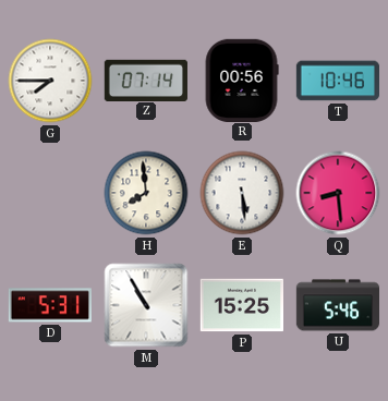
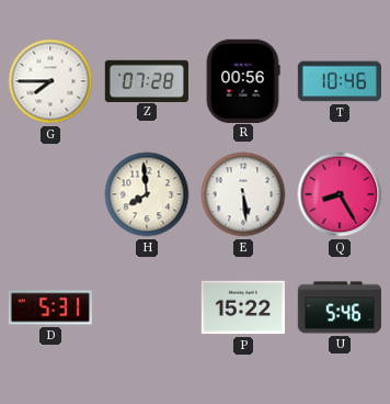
Z: 07:14 -> 07:28
Q: 8:29 -> 8:25
M: 10:55 -> none
P: 15:25 -> 15:22
